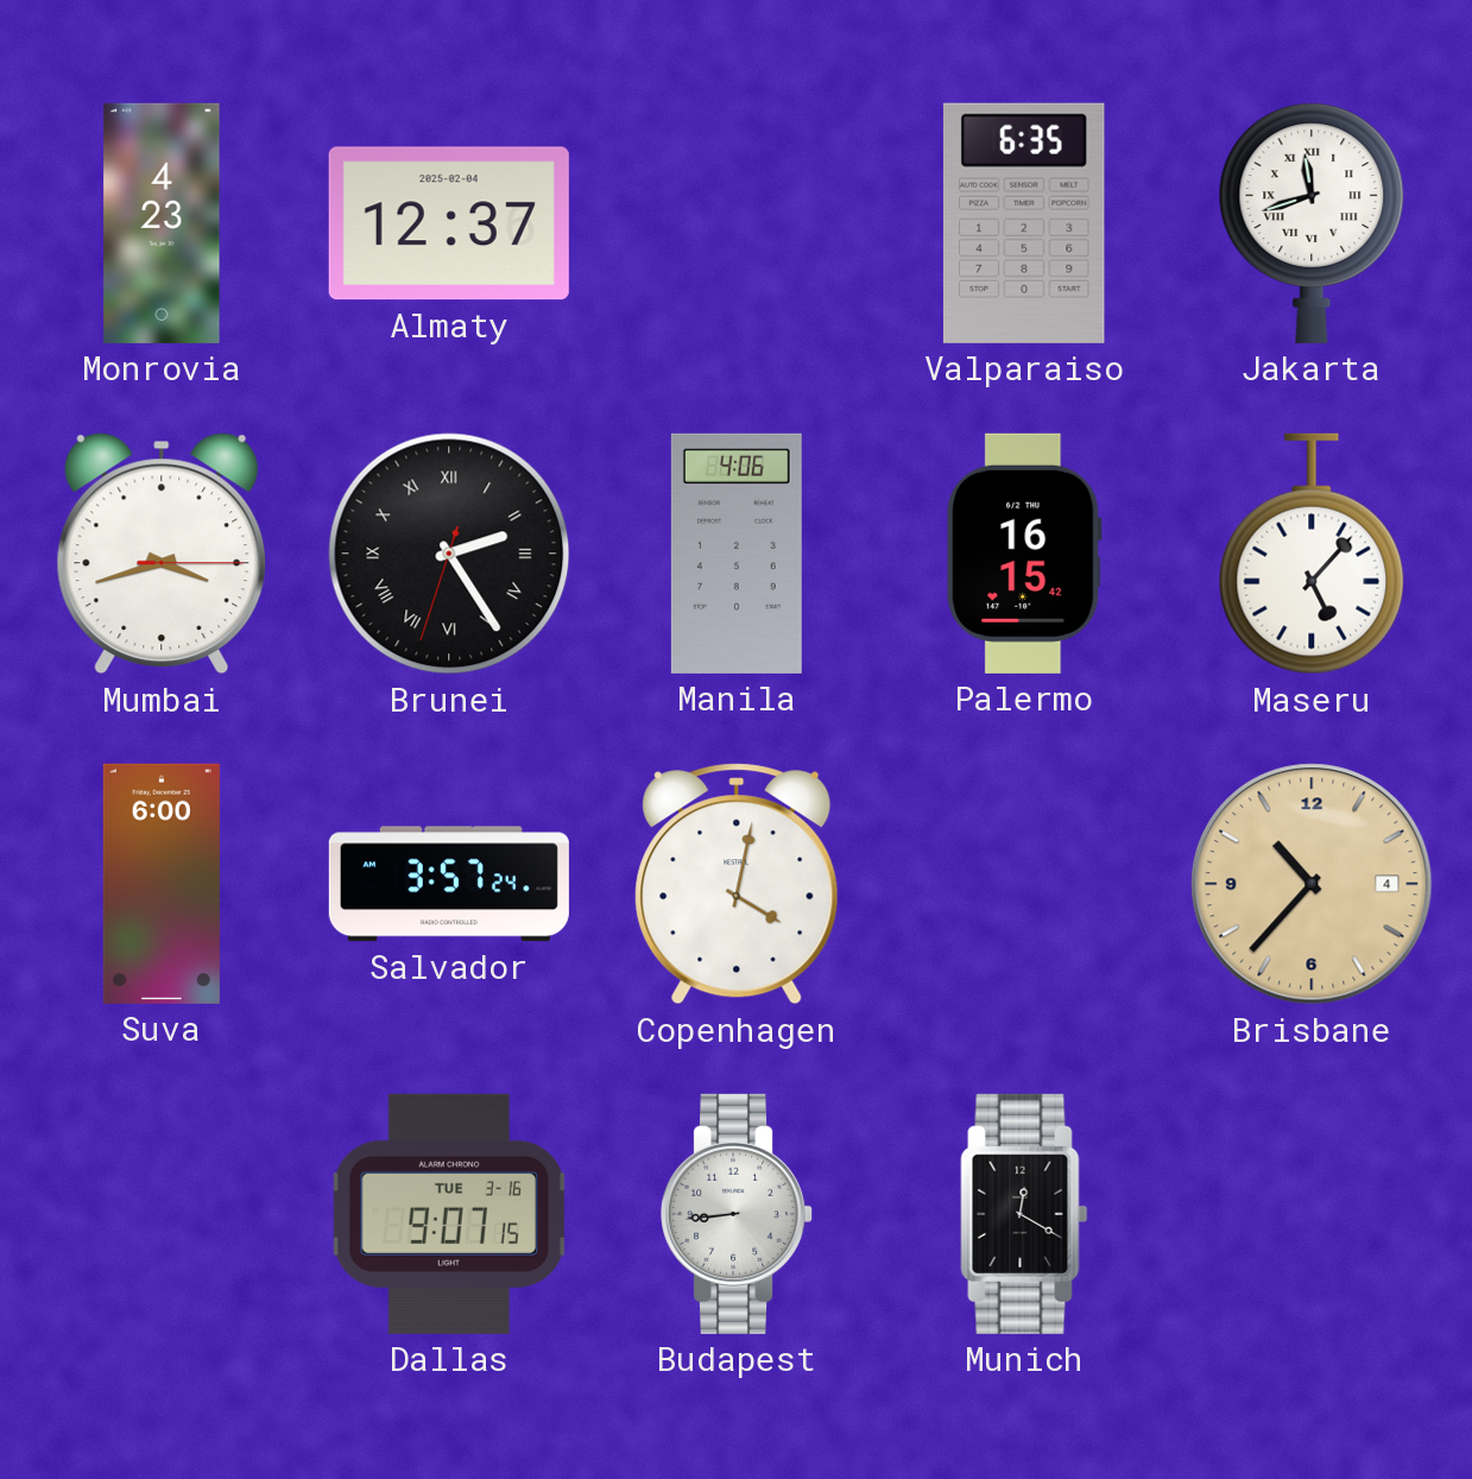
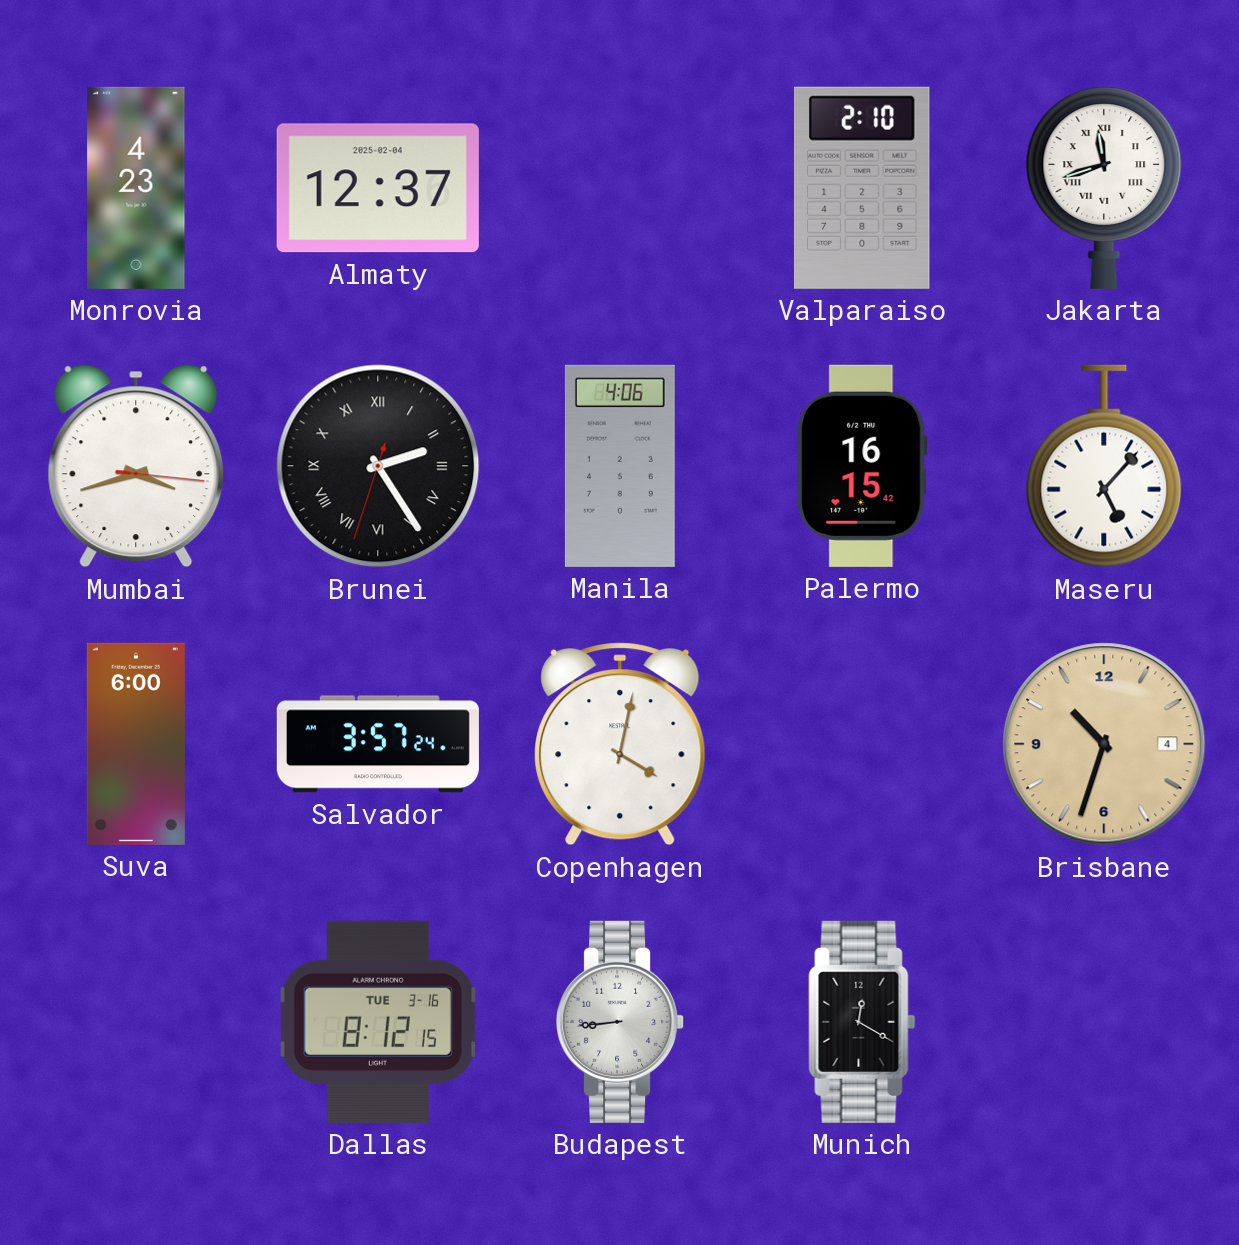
Valparaiso: 6:35 -> 2:10
Mumbai: 3:42:15 -> 3:42:16
Brisbane: 10:37 -> 10:33
Dallas: 9:07 -> 8:12
